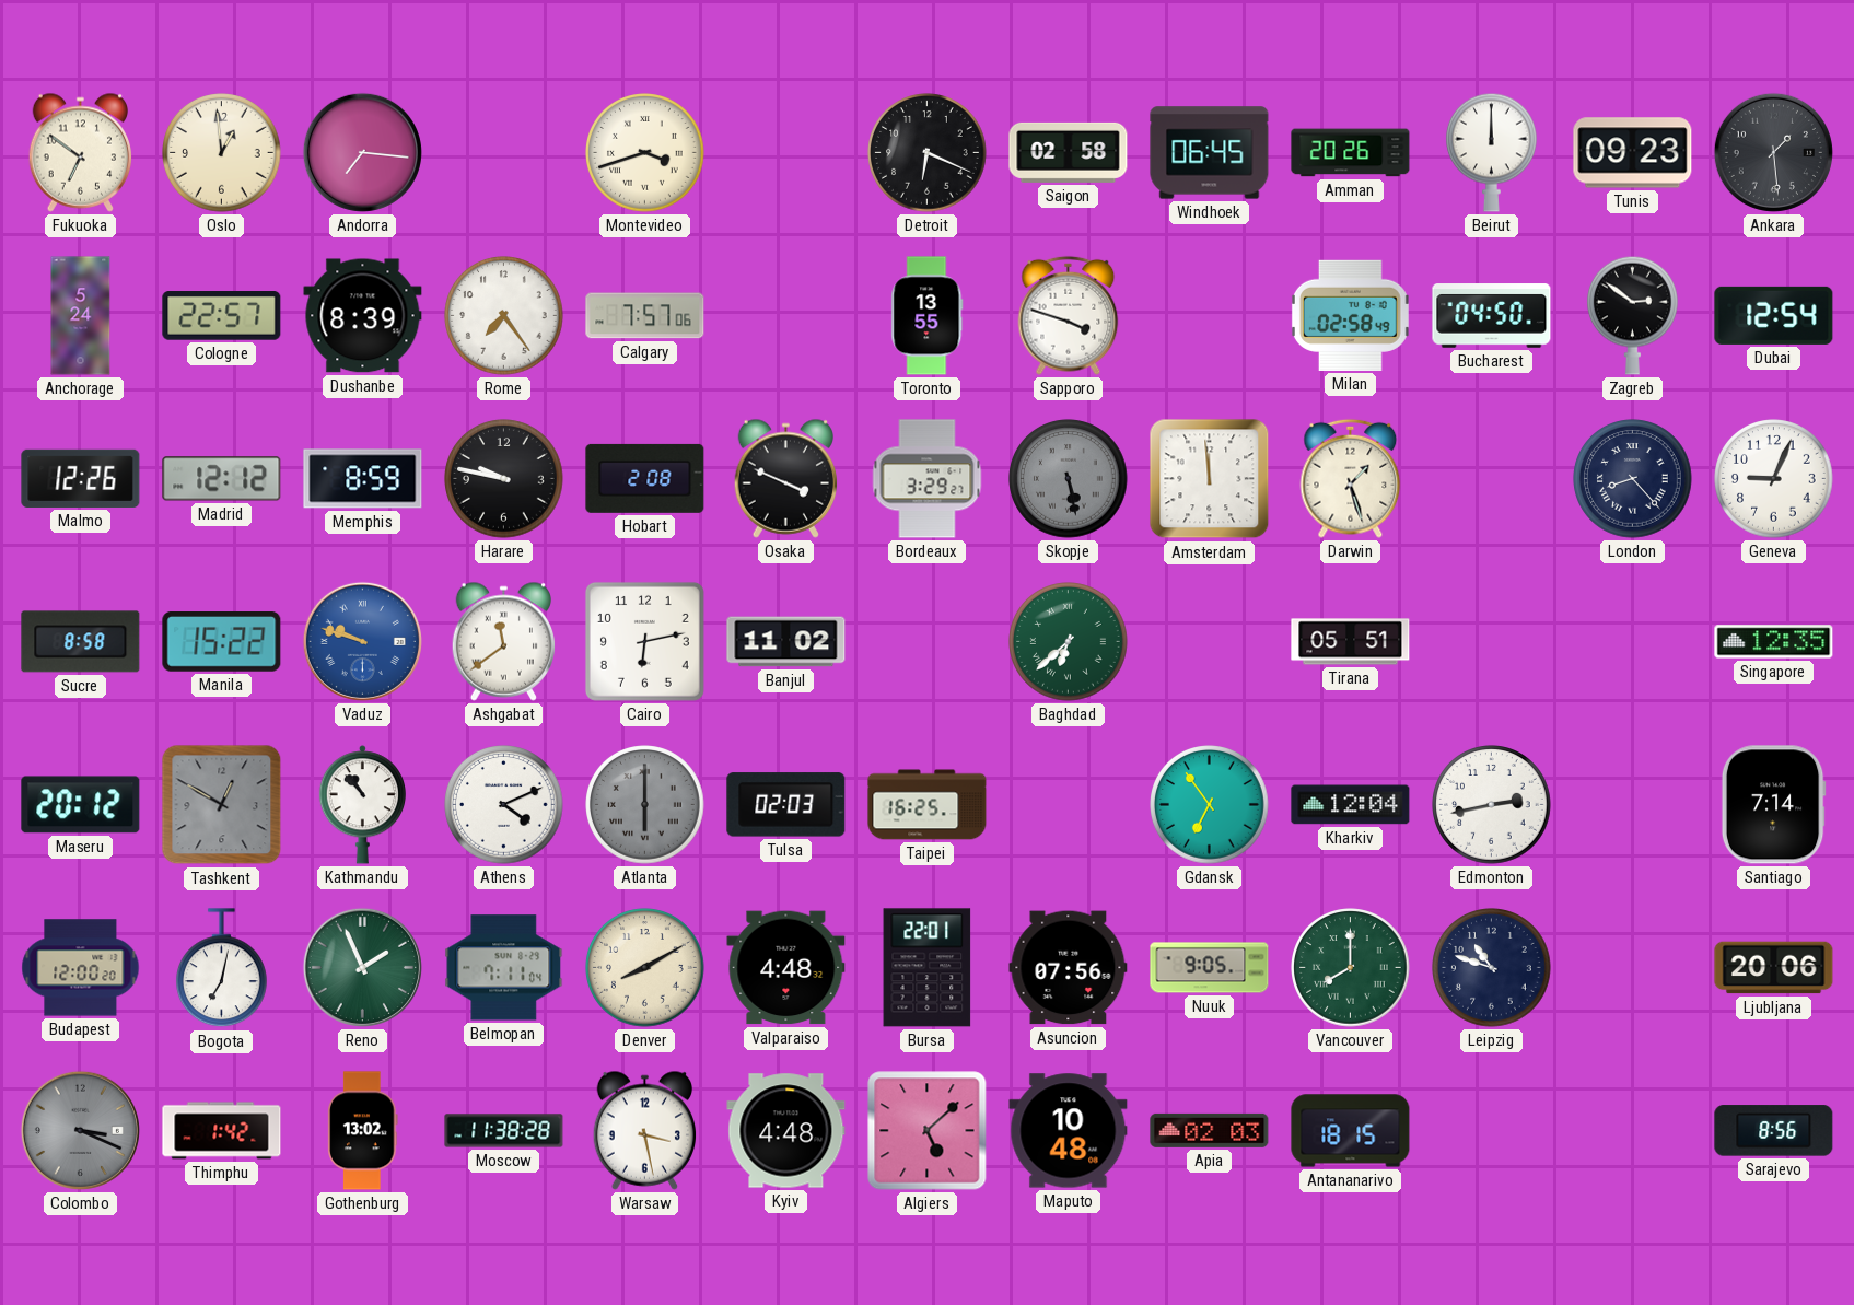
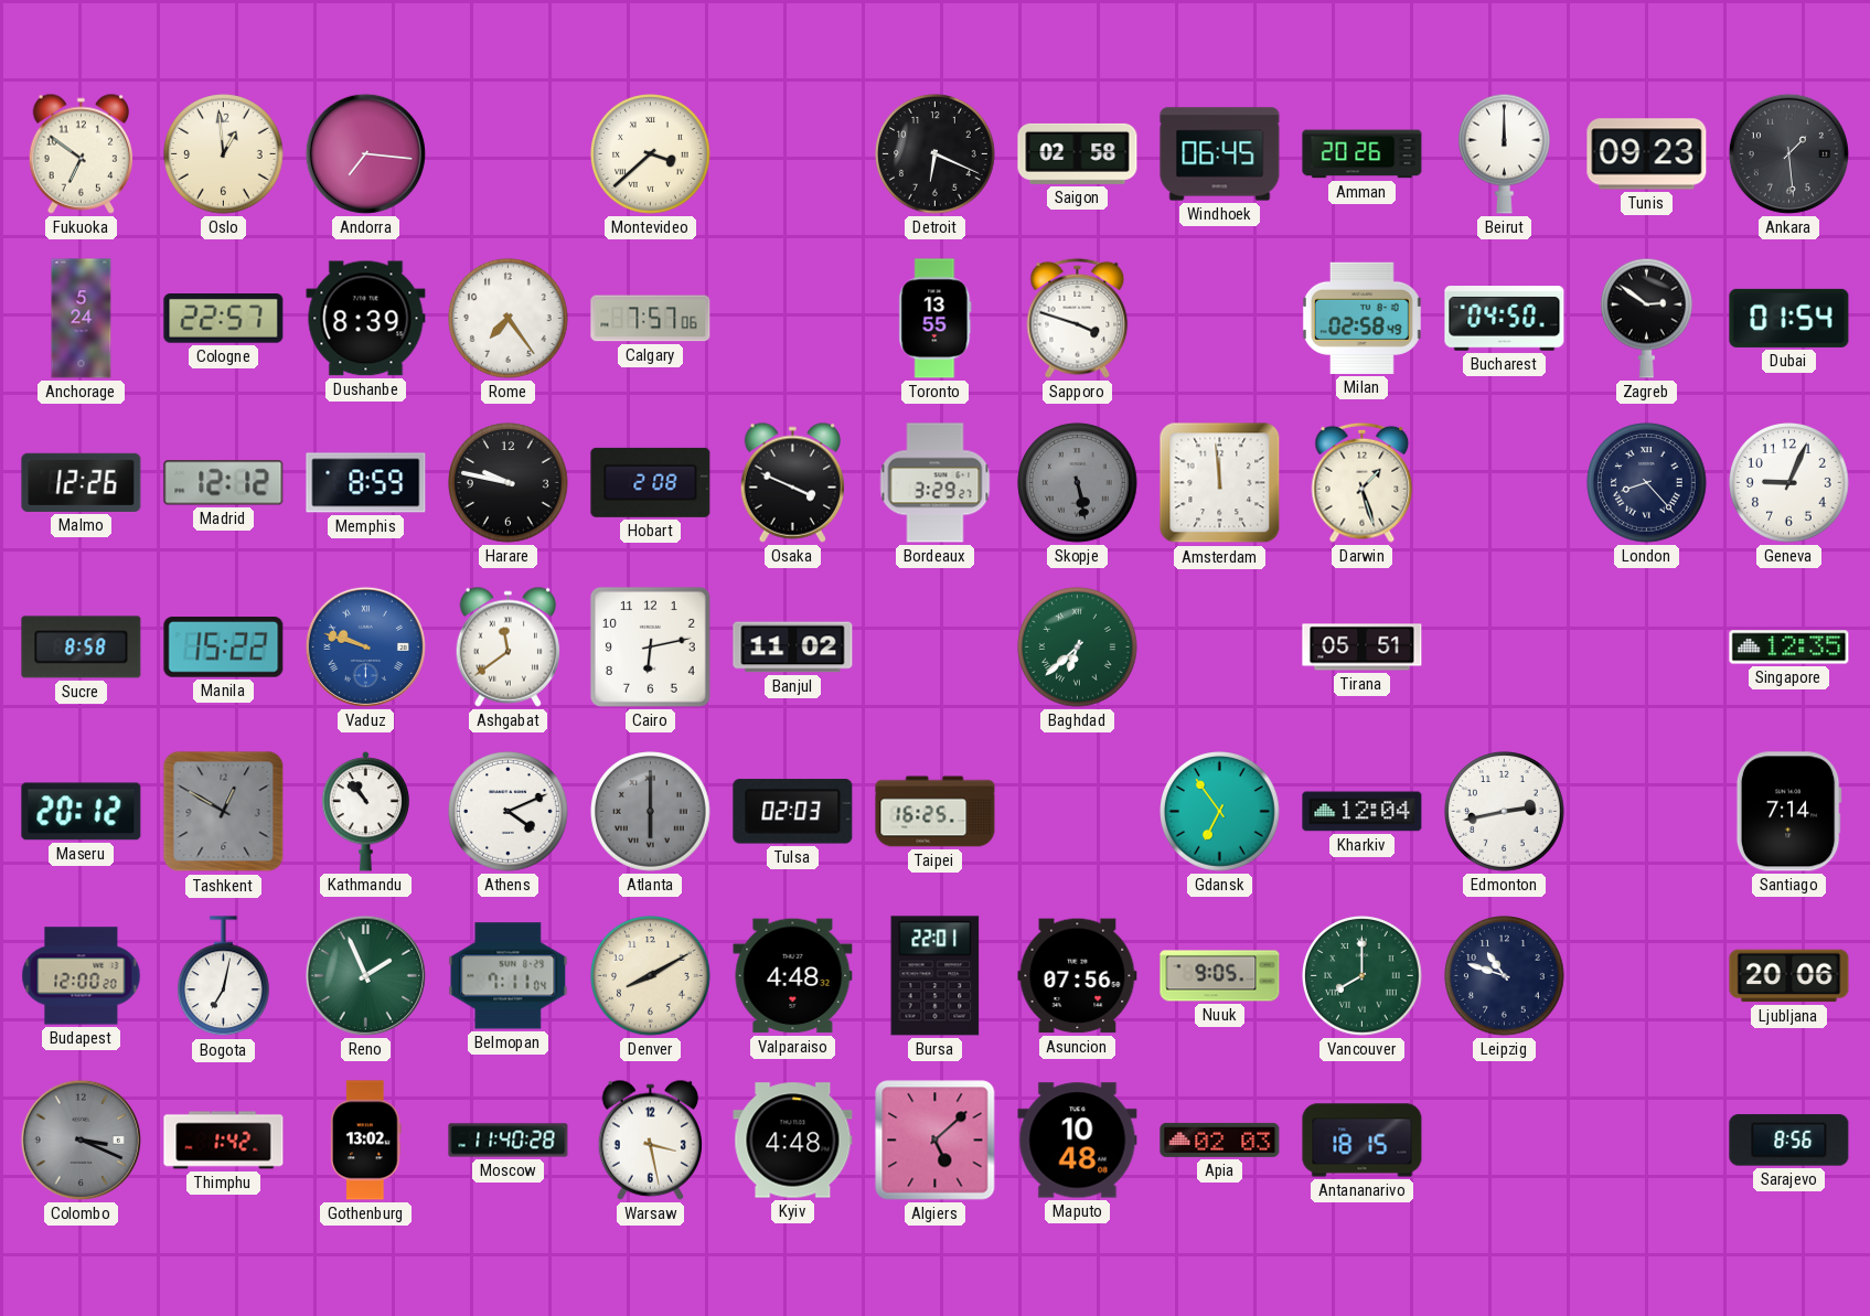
Montevideo: 3:42 -> 3:38
Dubai: 12:54 -> 01:54
Moscow: 11:38 -> 11:40
